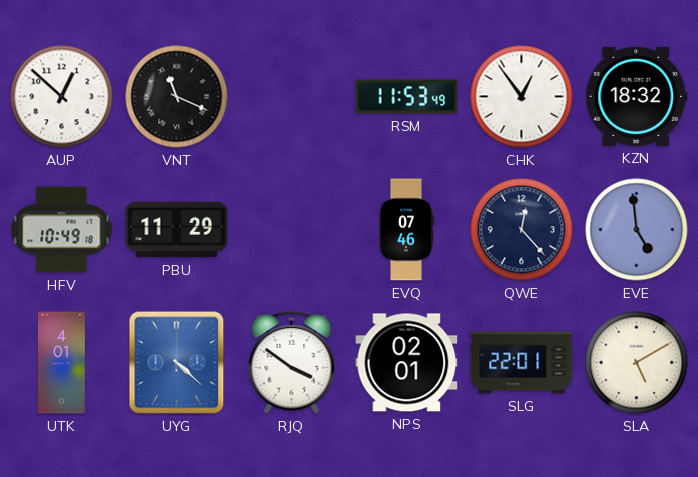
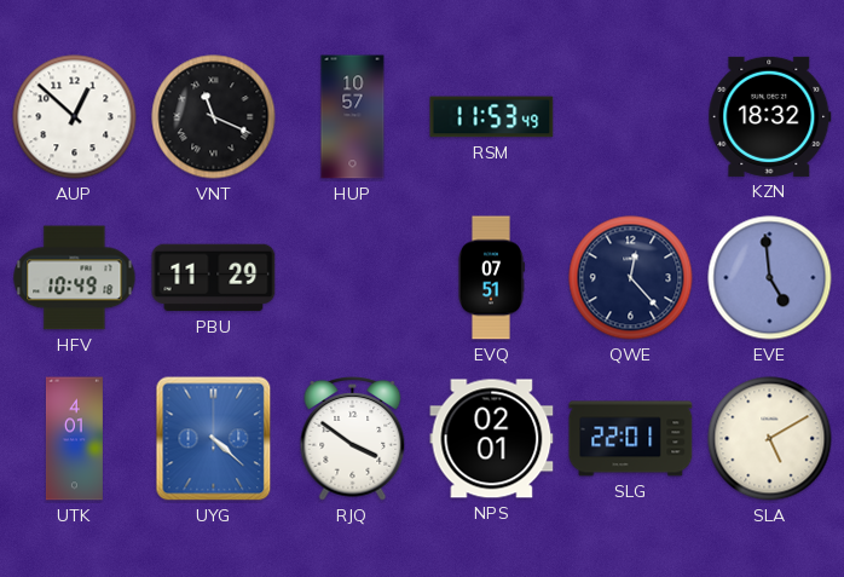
HUP: none -> 10:57
CHK: 12:54 -> none
EVQ: 07:46 -> 07:51
